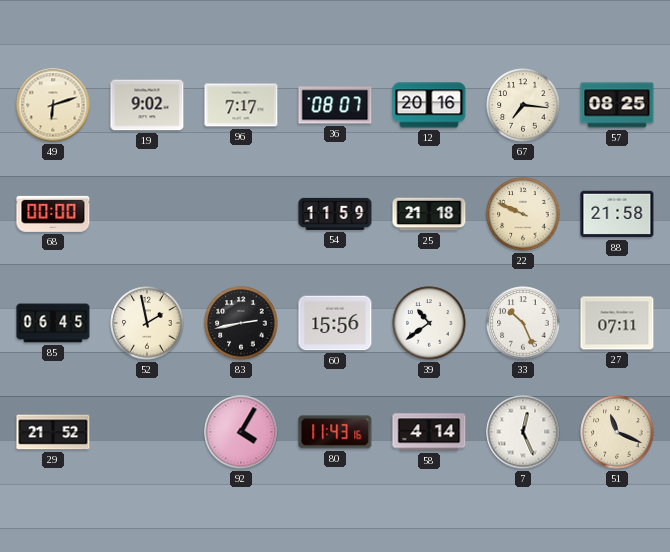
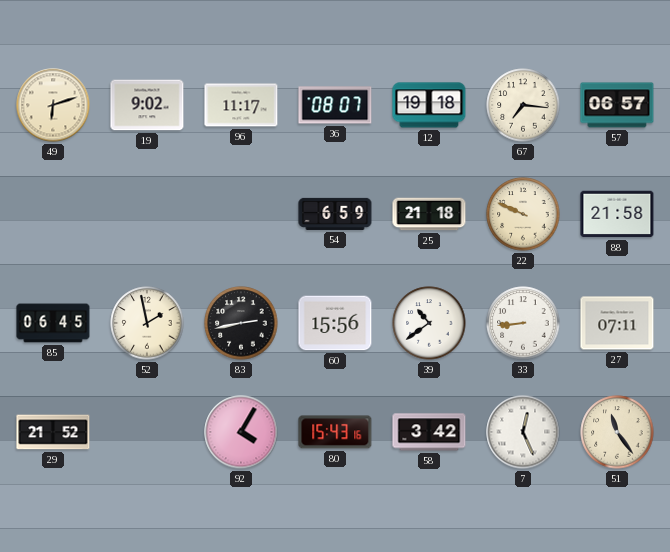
96: 7:17 -> 11:17
12: 20:16 -> 19:18
57: 08:25 -> 06:57
68: 00:00 -> none
54: 11:59 -> 6:59
33: 10:26 -> 8:44
80: 11:43 -> 15:43
58: 4:14 -> 3:42
51: 11:19 -> 11:24
